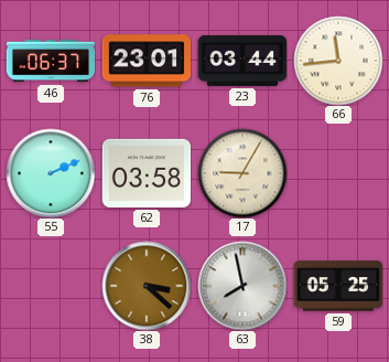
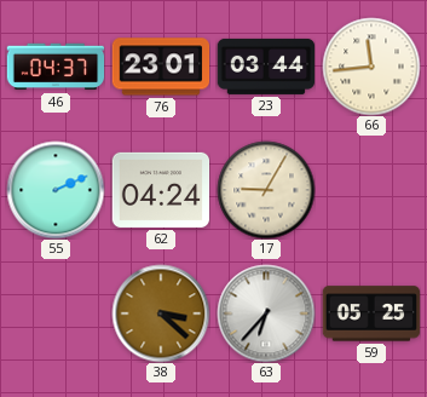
46: 06:37 -> 04:37
62: 03:58 -> 04:24
63: 7:58 -> 6:37
